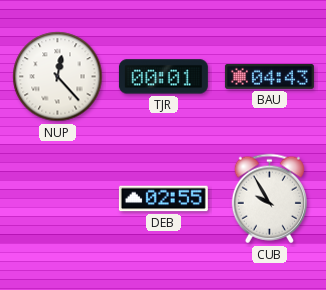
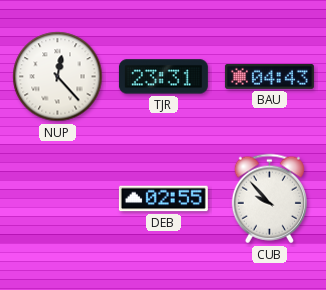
TJR: 00:01 -> 23:31
CUB: 9:55 -> 9:53
